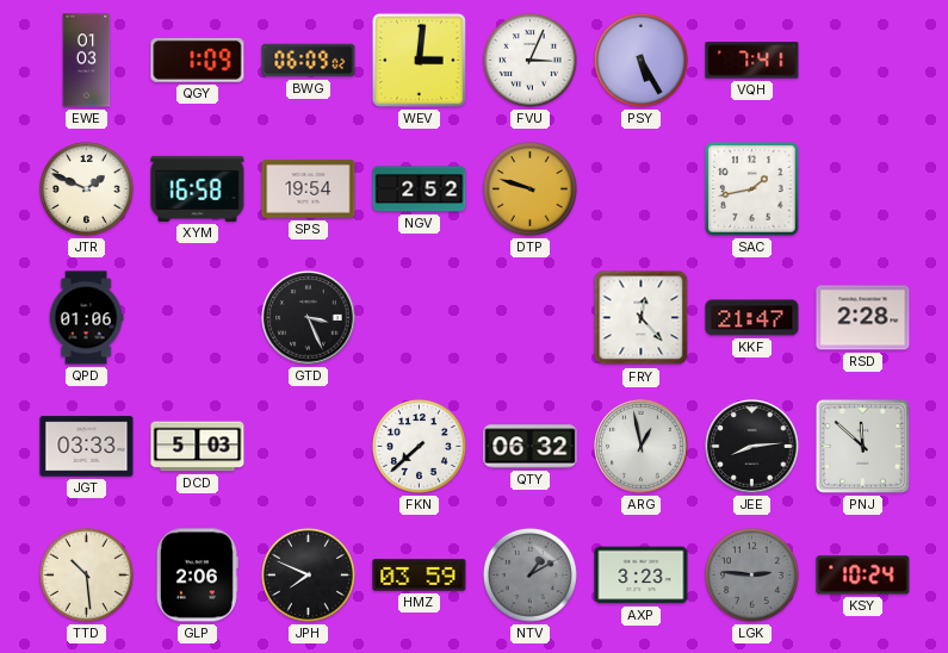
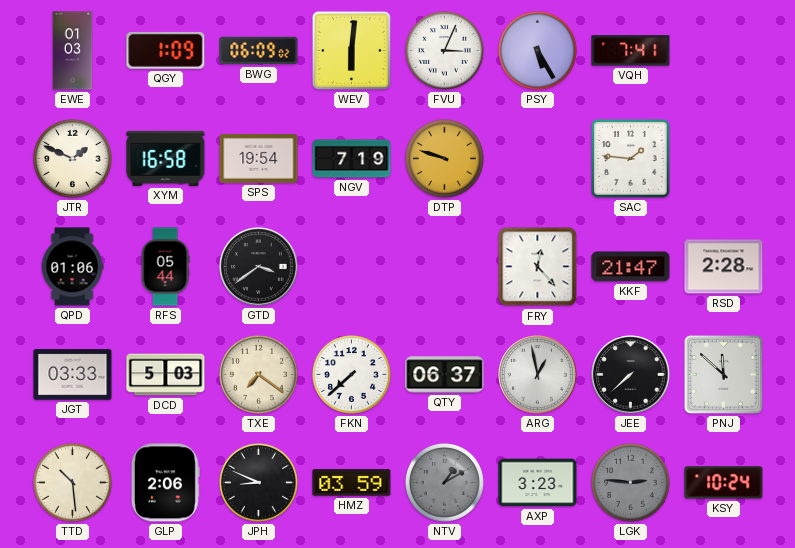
WEV: 3:01 -> 6:01
NGV: 2:52 -> 7:19
SAC: 1:43 -> 1:46
RFS: none -> 05:44
GTD: 3:26 -> 3:39
TXE: none -> 7:21
QTY: 06:32 -> 06:37
JEE: 8:14 -> 7:38
JPH: 7:49 -> 8:49
